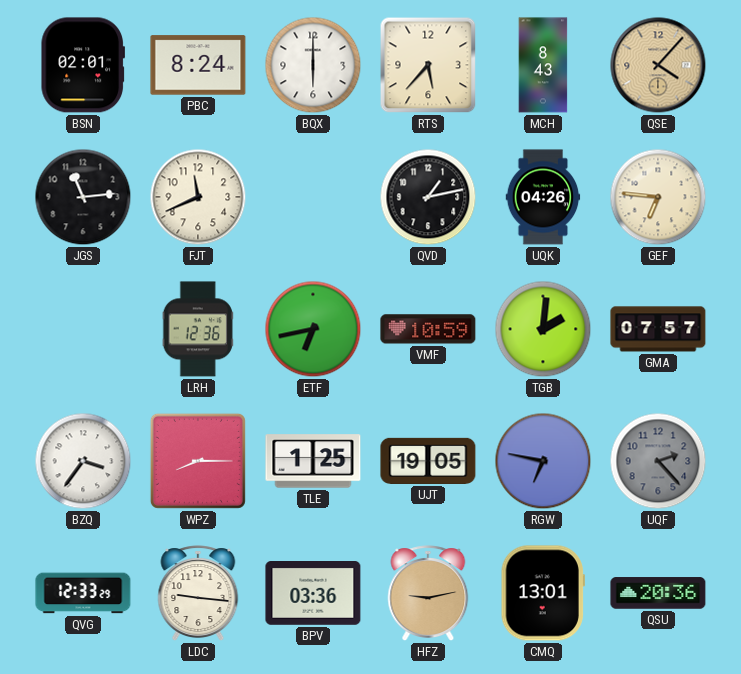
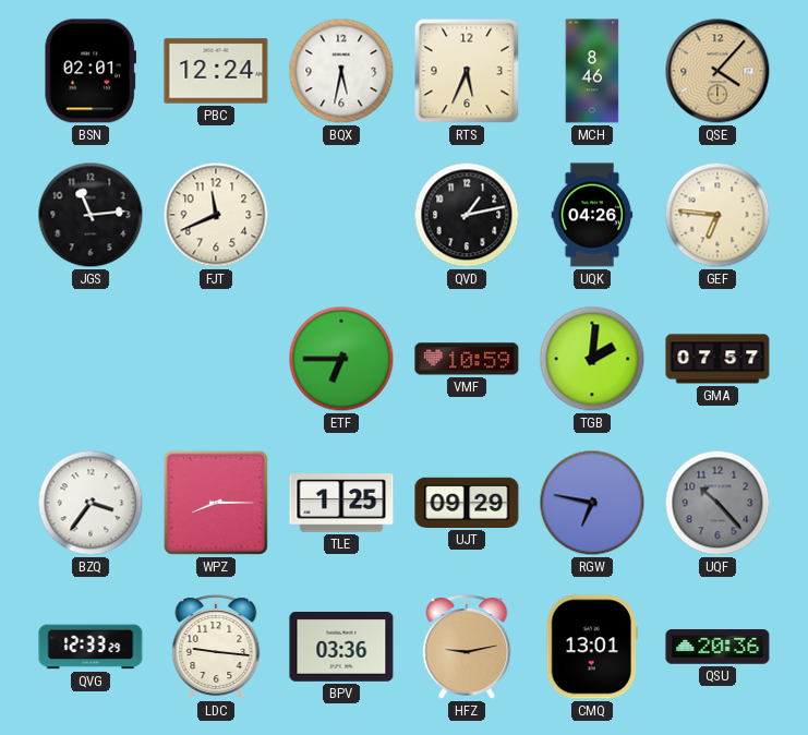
PBC: 8:24 -> 12:24
BQX: 6:00 -> 5:32
RTS: 5:37 -> 5:34
MCH: 8:43 -> 8:46
LRH: 12:36 -> none
ETF: 6:43 -> 6:45
UJT: 19:05 -> 09:29
UQF: 2:23 -> 10:23
